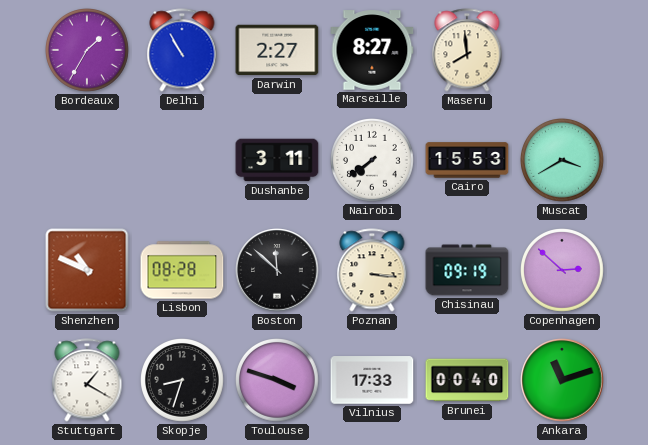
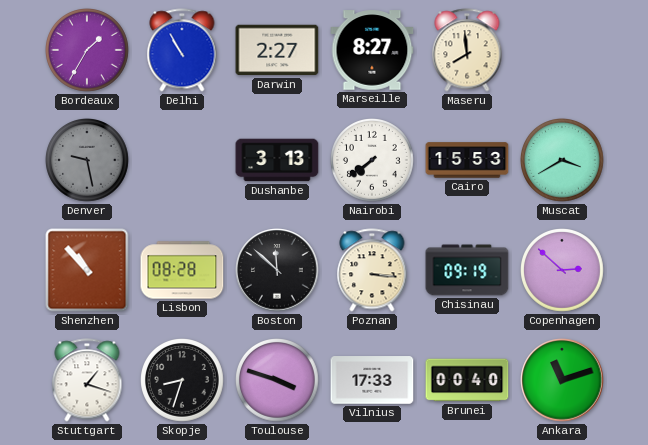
Denver: none -> 9:28
Dushanbe: 3:11 -> 3:13
Shenzhen: 10:49 -> 10:53
Stuttgart: 1:20 -> 1:18
